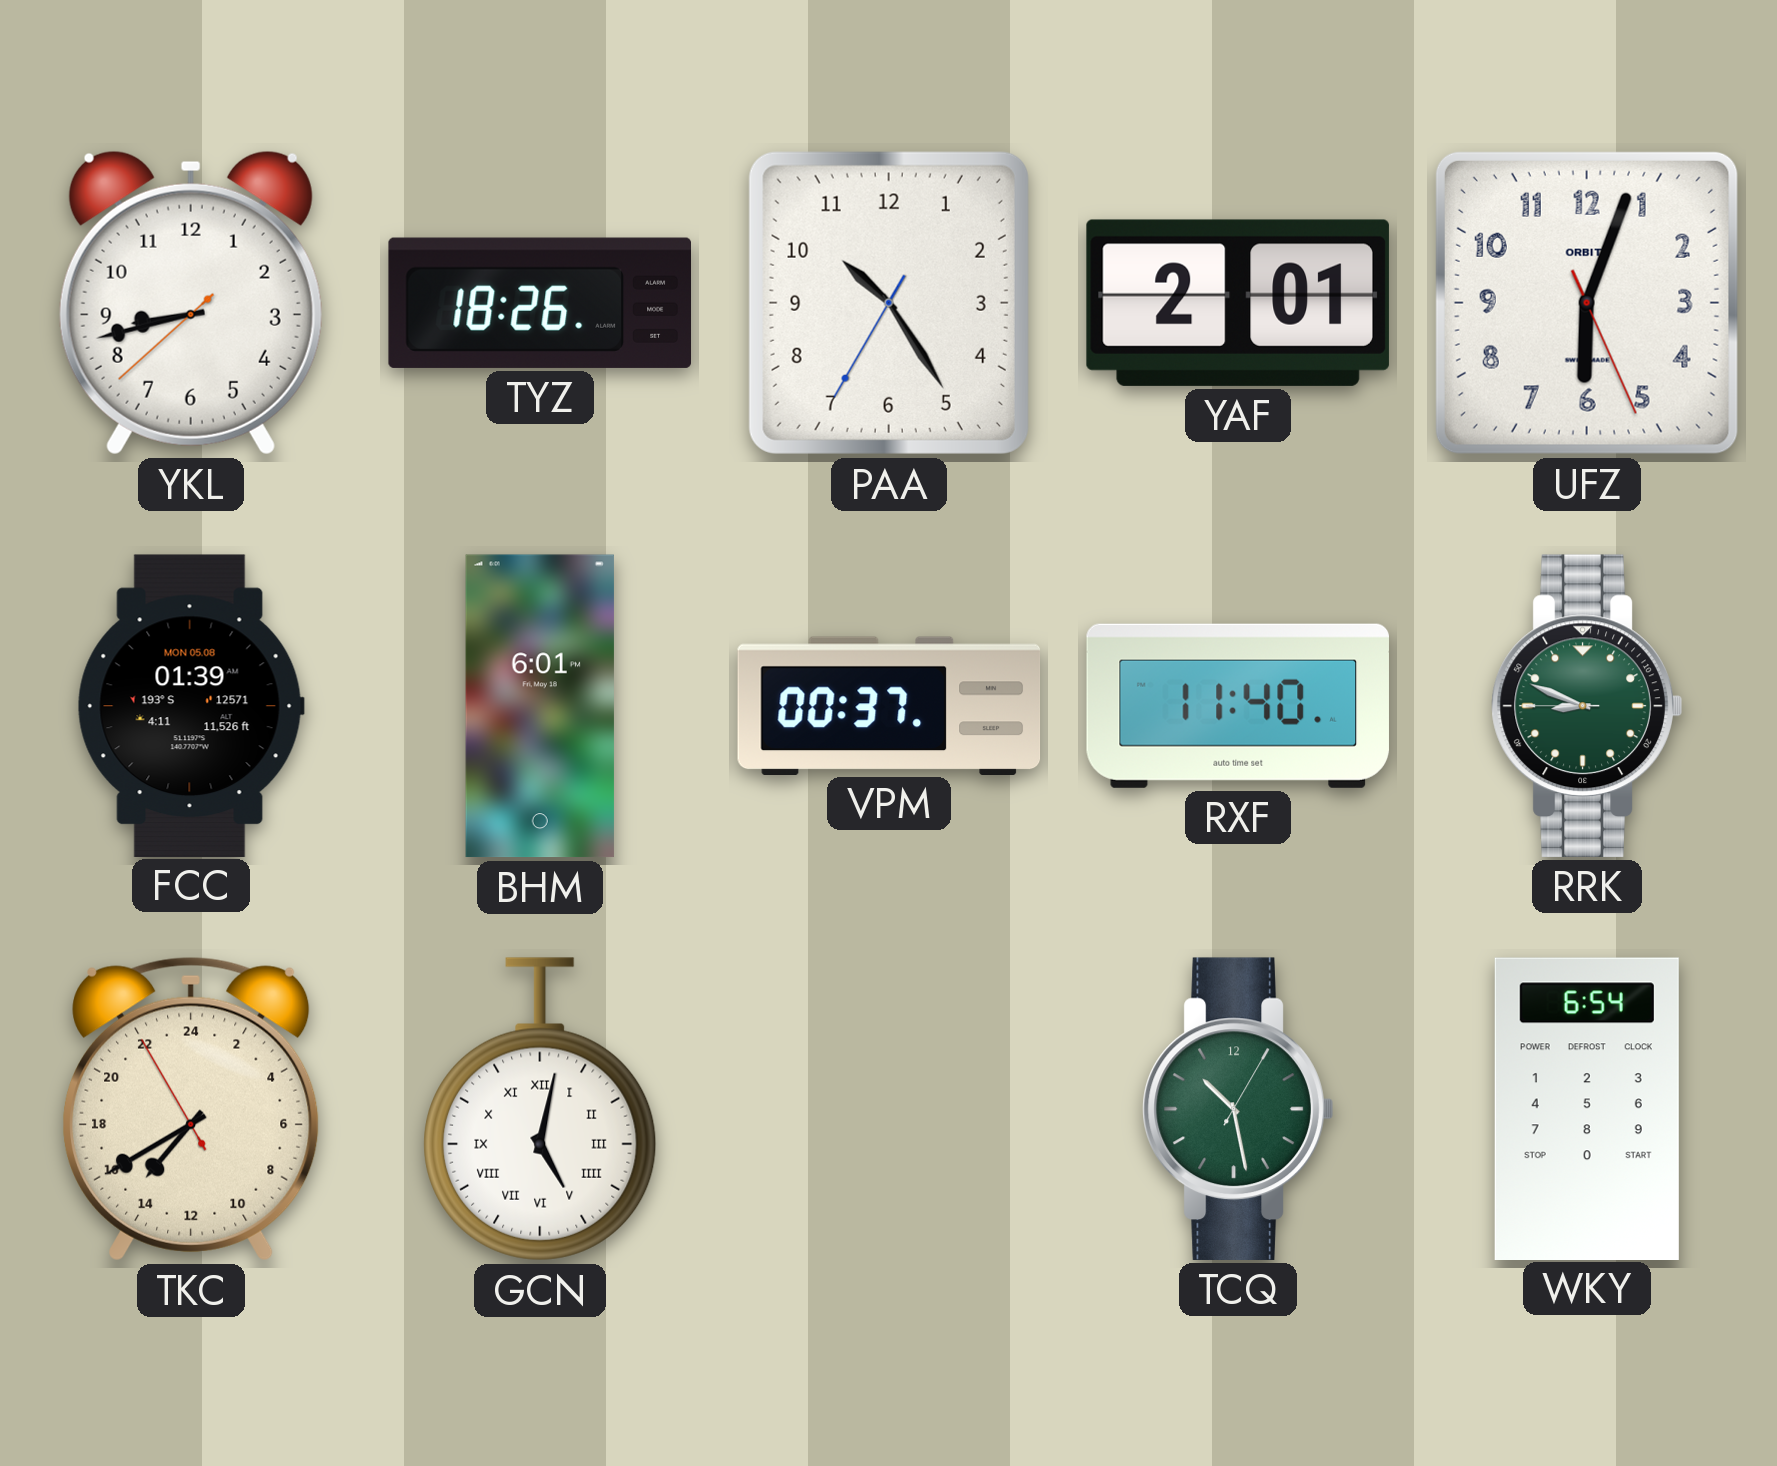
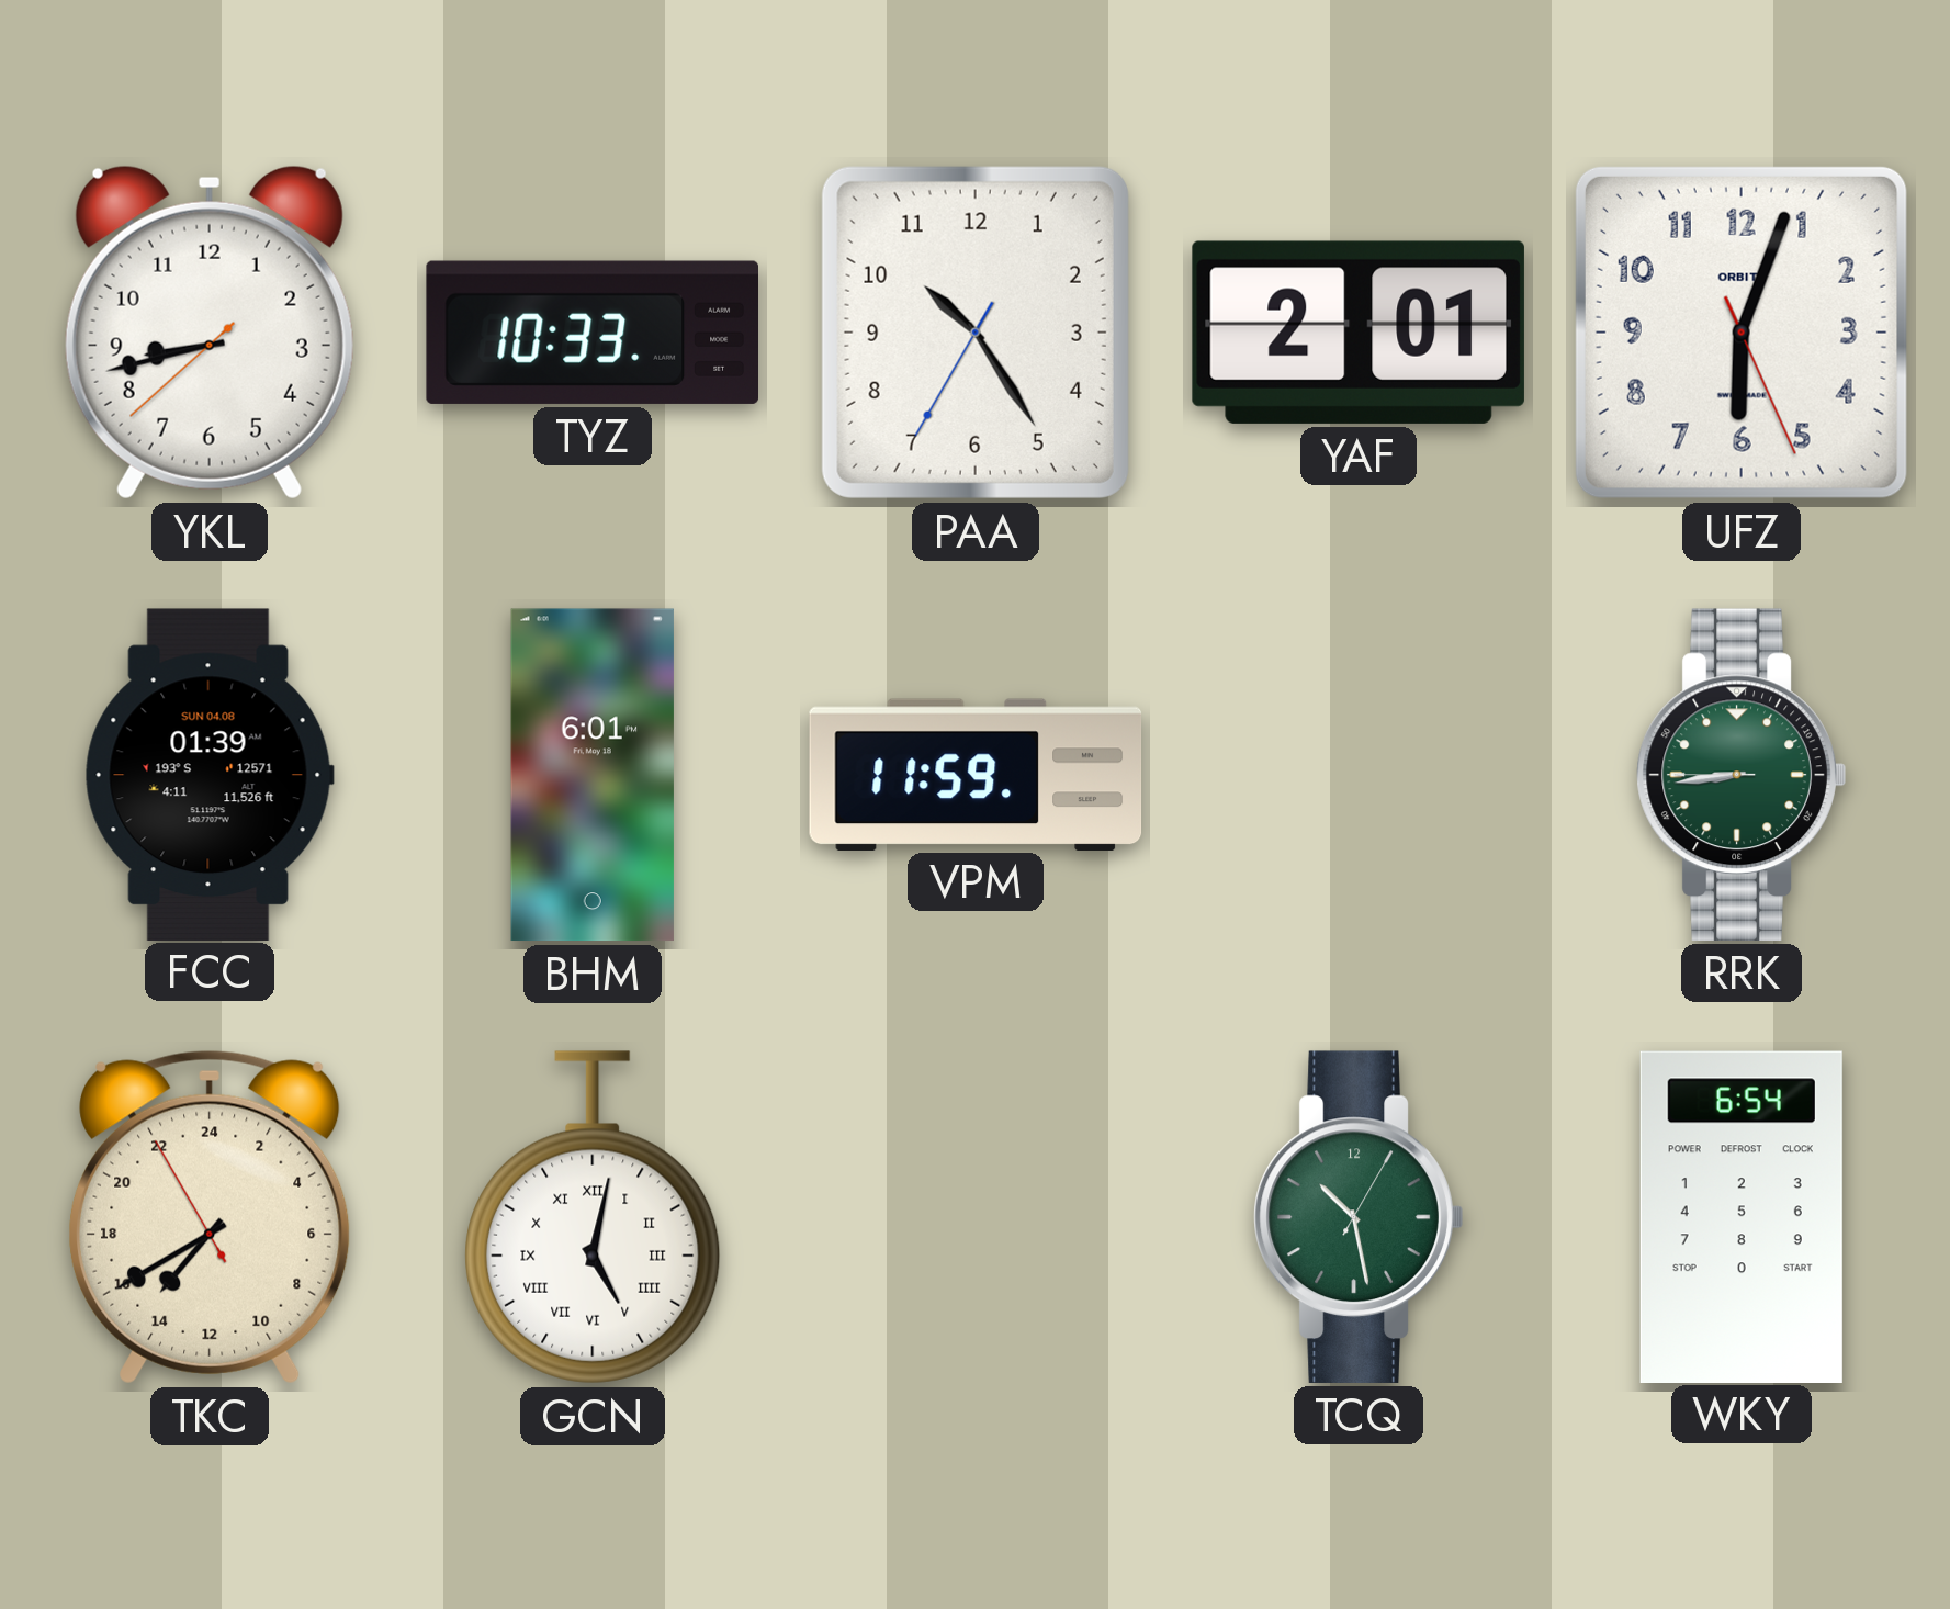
TYZ: 18:26 -> 10:33
FCC date: MON 05.08 -> SUN 04.08
VPM: 00:37 -> 11:59
RXF: 11:40 -> none
RRK: 8:48 -> 8:43
